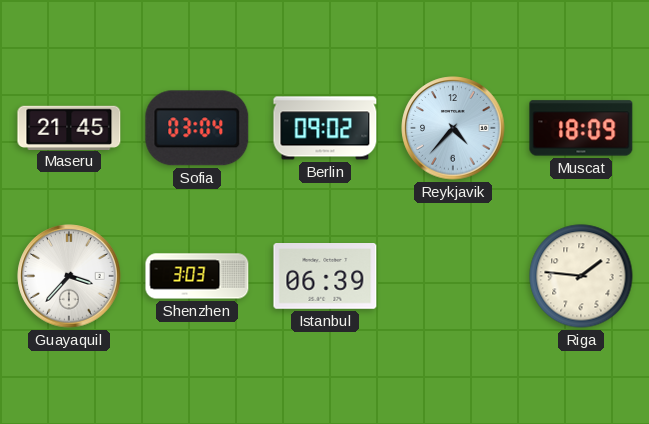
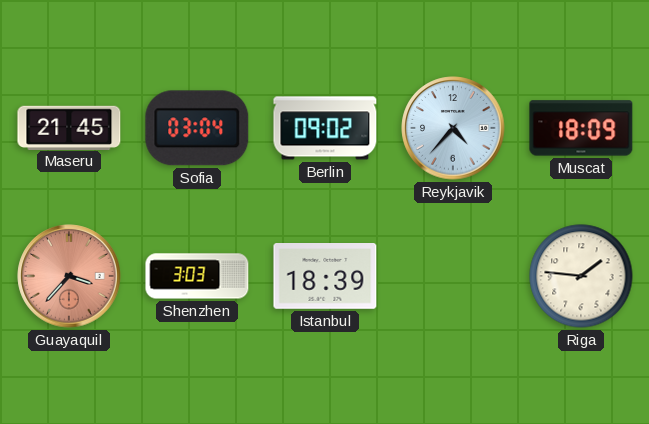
Guayaquil dial: white -> salmon
Istanbul: 06:39 -> 18:39
